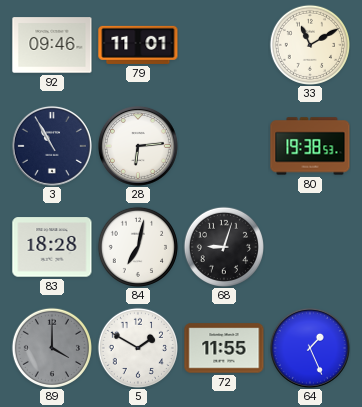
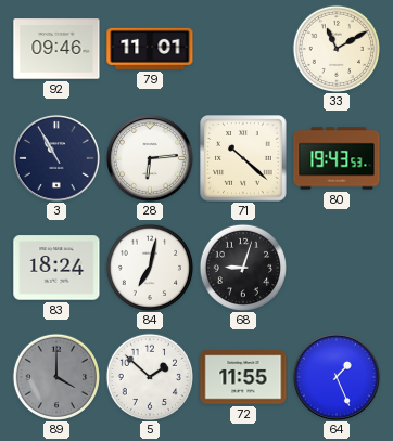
71: none -> 10:22
80: 19:38 -> 19:43
83: 18:28 -> 18:24
5: 1:50 -> 1:52
